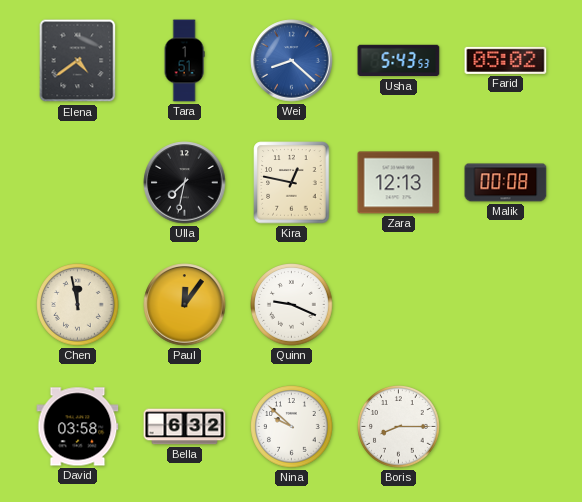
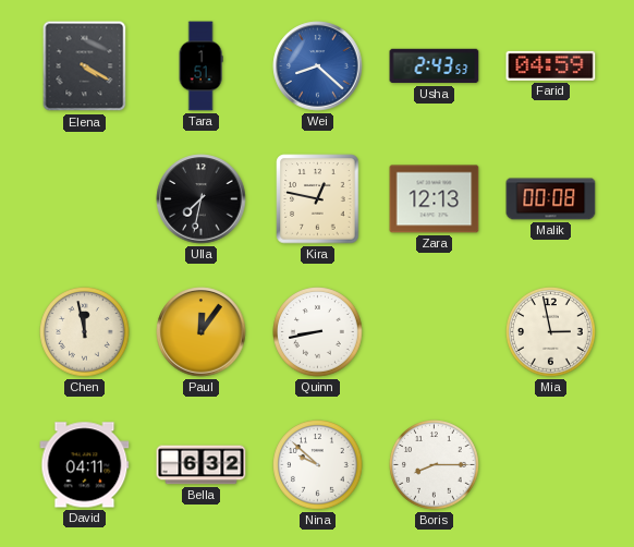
Elena: 4:39 -> 4:20
Usha: 5:43 -> 2:43
Farid: 05:02 -> 04:59
Quinn: 9:19 -> 8:43
Mia: none -> 2:58
David: 03:58 -> 04:11
